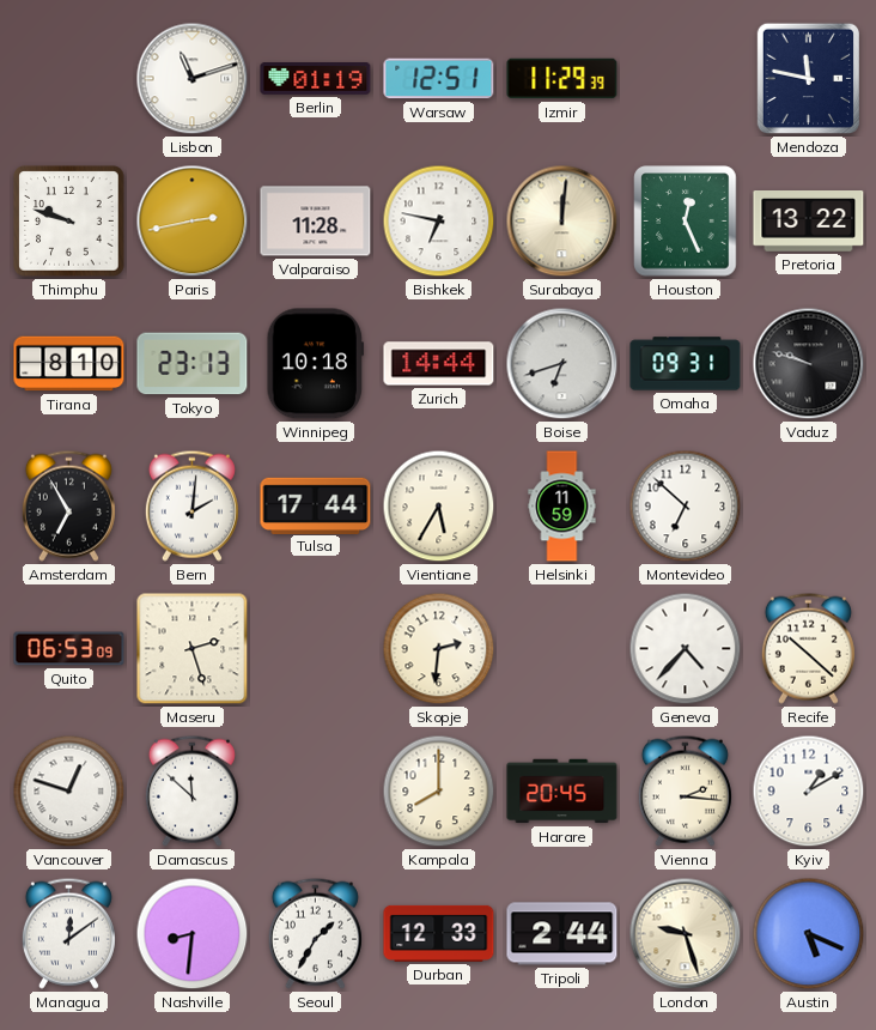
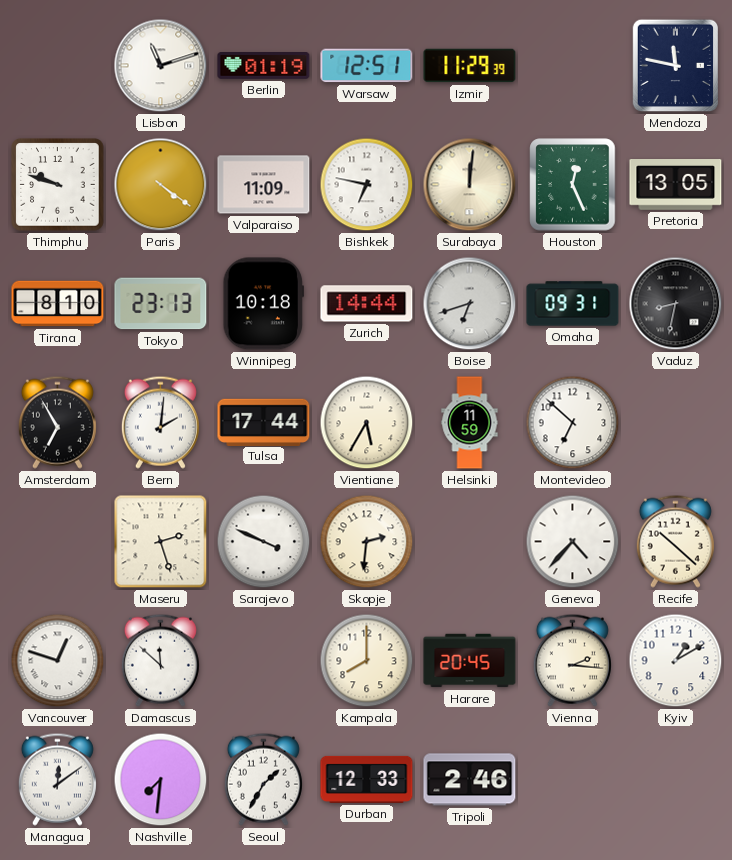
Paris: 2:43 -> 4:21
Valparaiso: 11:28 -> 11:09
Pretoria: 13:22 -> 13:05
Vaduz: 9:48 -> 8:32
Quito: 06:53 -> none
Sarajevo: none -> 3:49
Nashville: 8:31 -> 7:31
Tripoli: 2:44 -> 2:46
London: 9:27 -> none
Austin: 5:19 -> none
